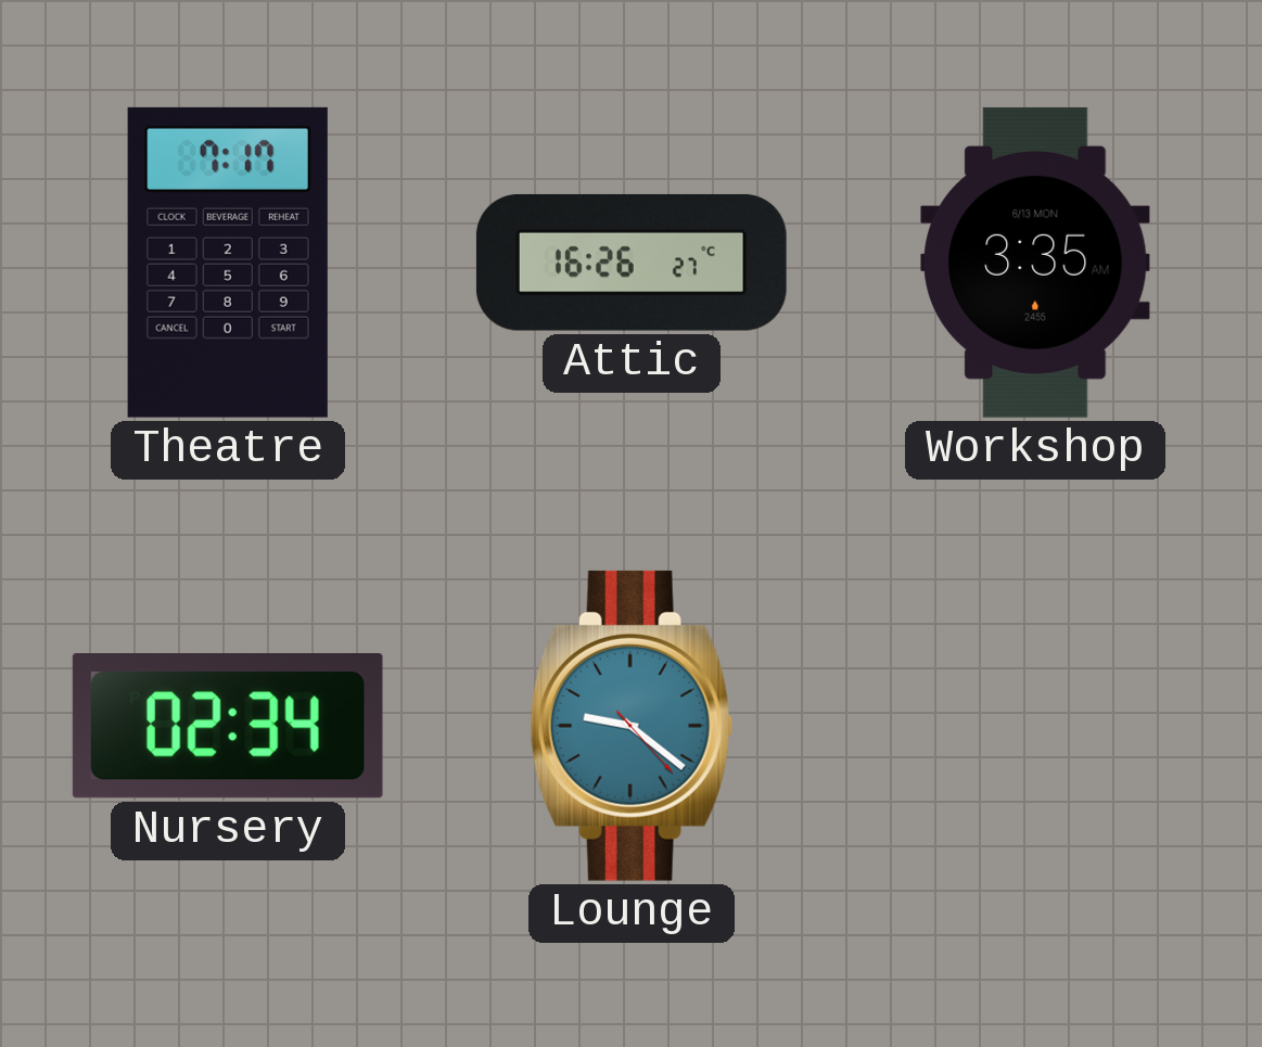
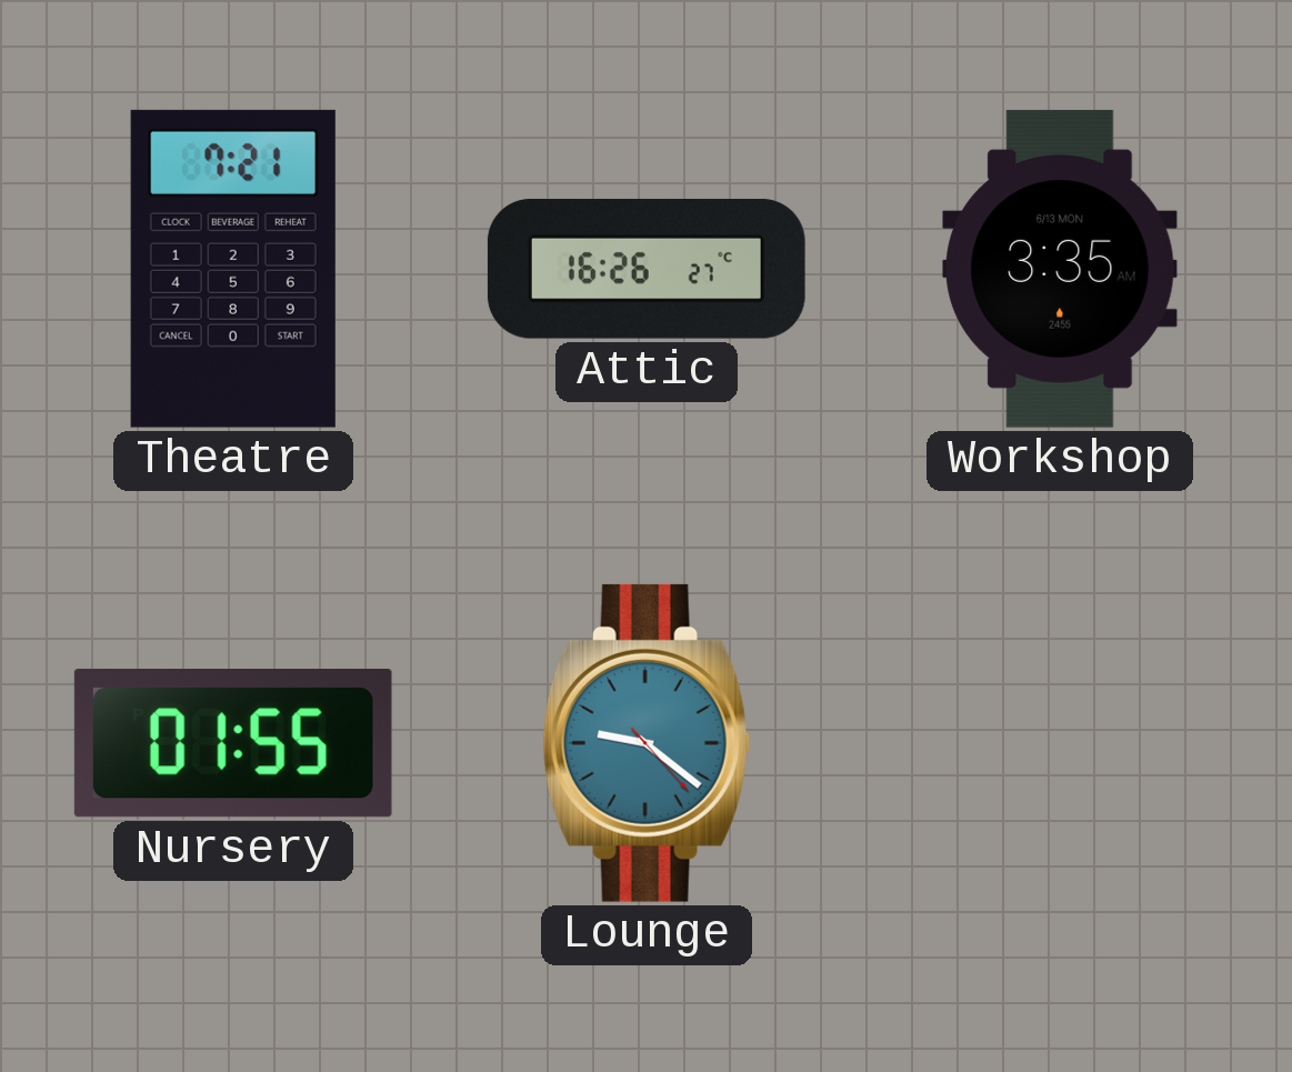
Theatre: 7:17 -> 7:21
Nursery: 02:34 -> 01:55
